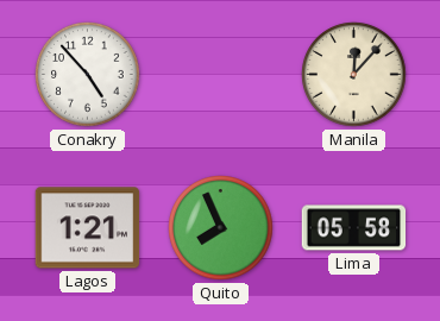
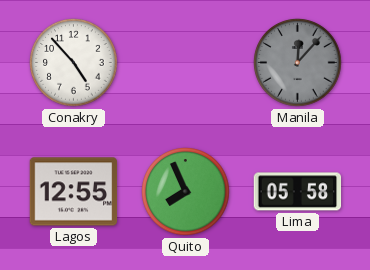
Manila dial: cream -> grey
Lagos: 1:21 -> 12:55
